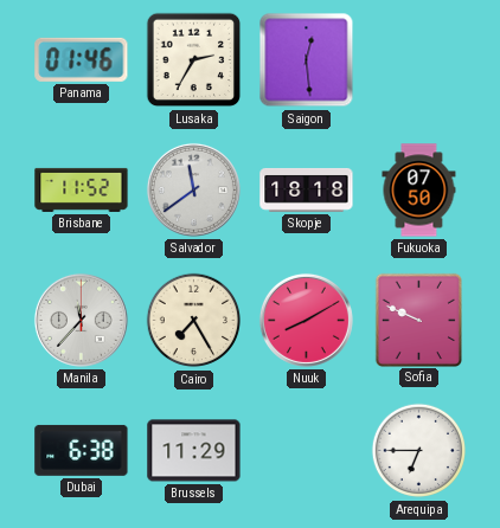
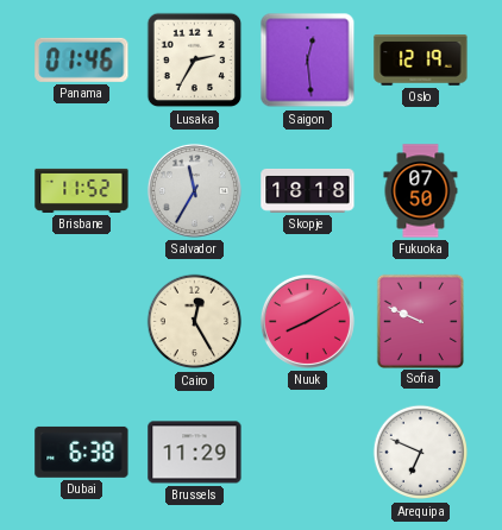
Oslo: none -> 12:19
Salvador: 11:39 -> 11:35
Manila: 11:37 -> none
Cairo: 7:25 -> 12:25
Arequipa: 6:45 -> 6:49
